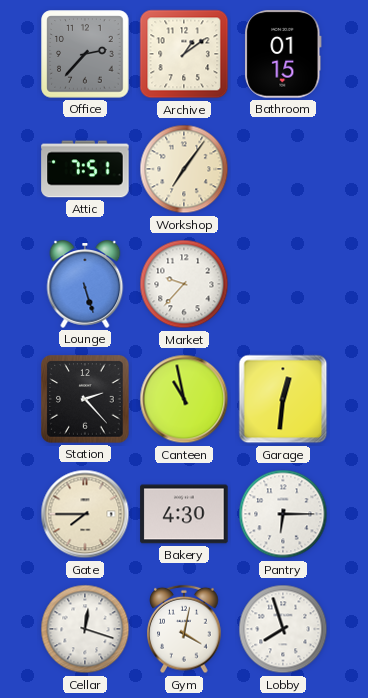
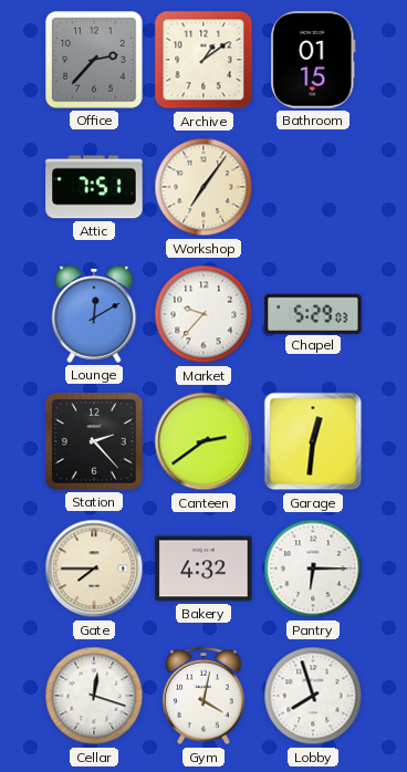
Lounge: 5:27 -> 12:10
Chapel: none -> 5:29
Canteen: 10:58 -> 2:39
Bakery: 4:30 -> 4:32
